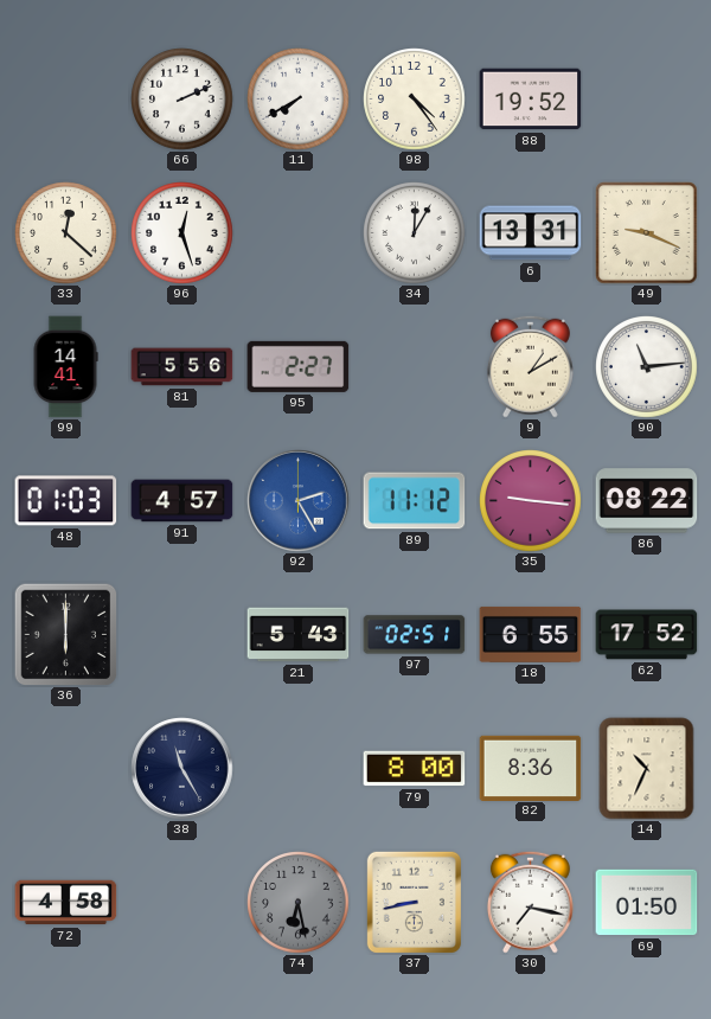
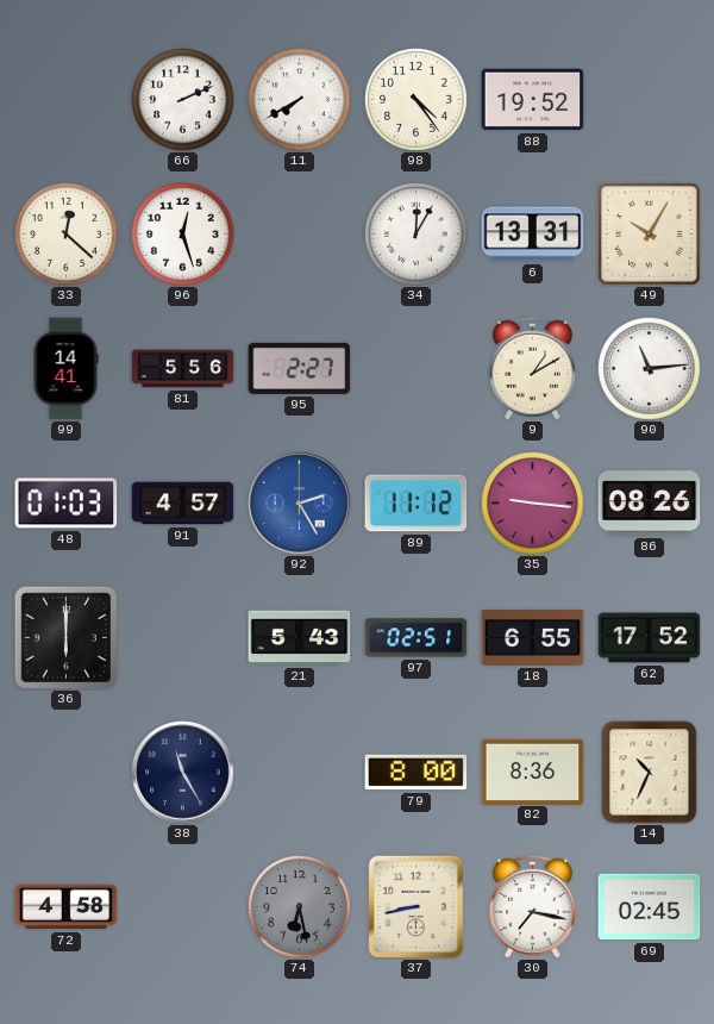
49: 9:19 -> 10:05
86: 08:22 -> 08:26
69: 01:50 -> 02:45
